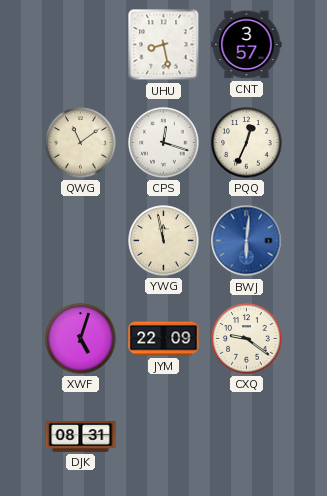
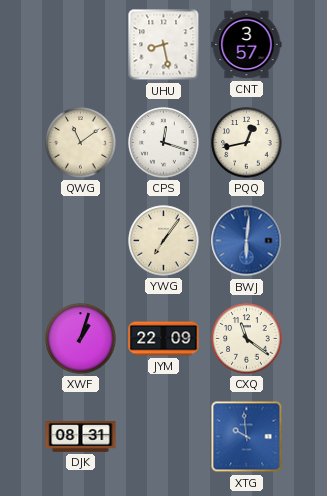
PQQ: 12:34 -> 12:43
YWG: 11:58 -> 7:06
XWF: 5:03 -> 1:03
CXQ: 9:21 -> 11:21
XTG: none -> 9:59
